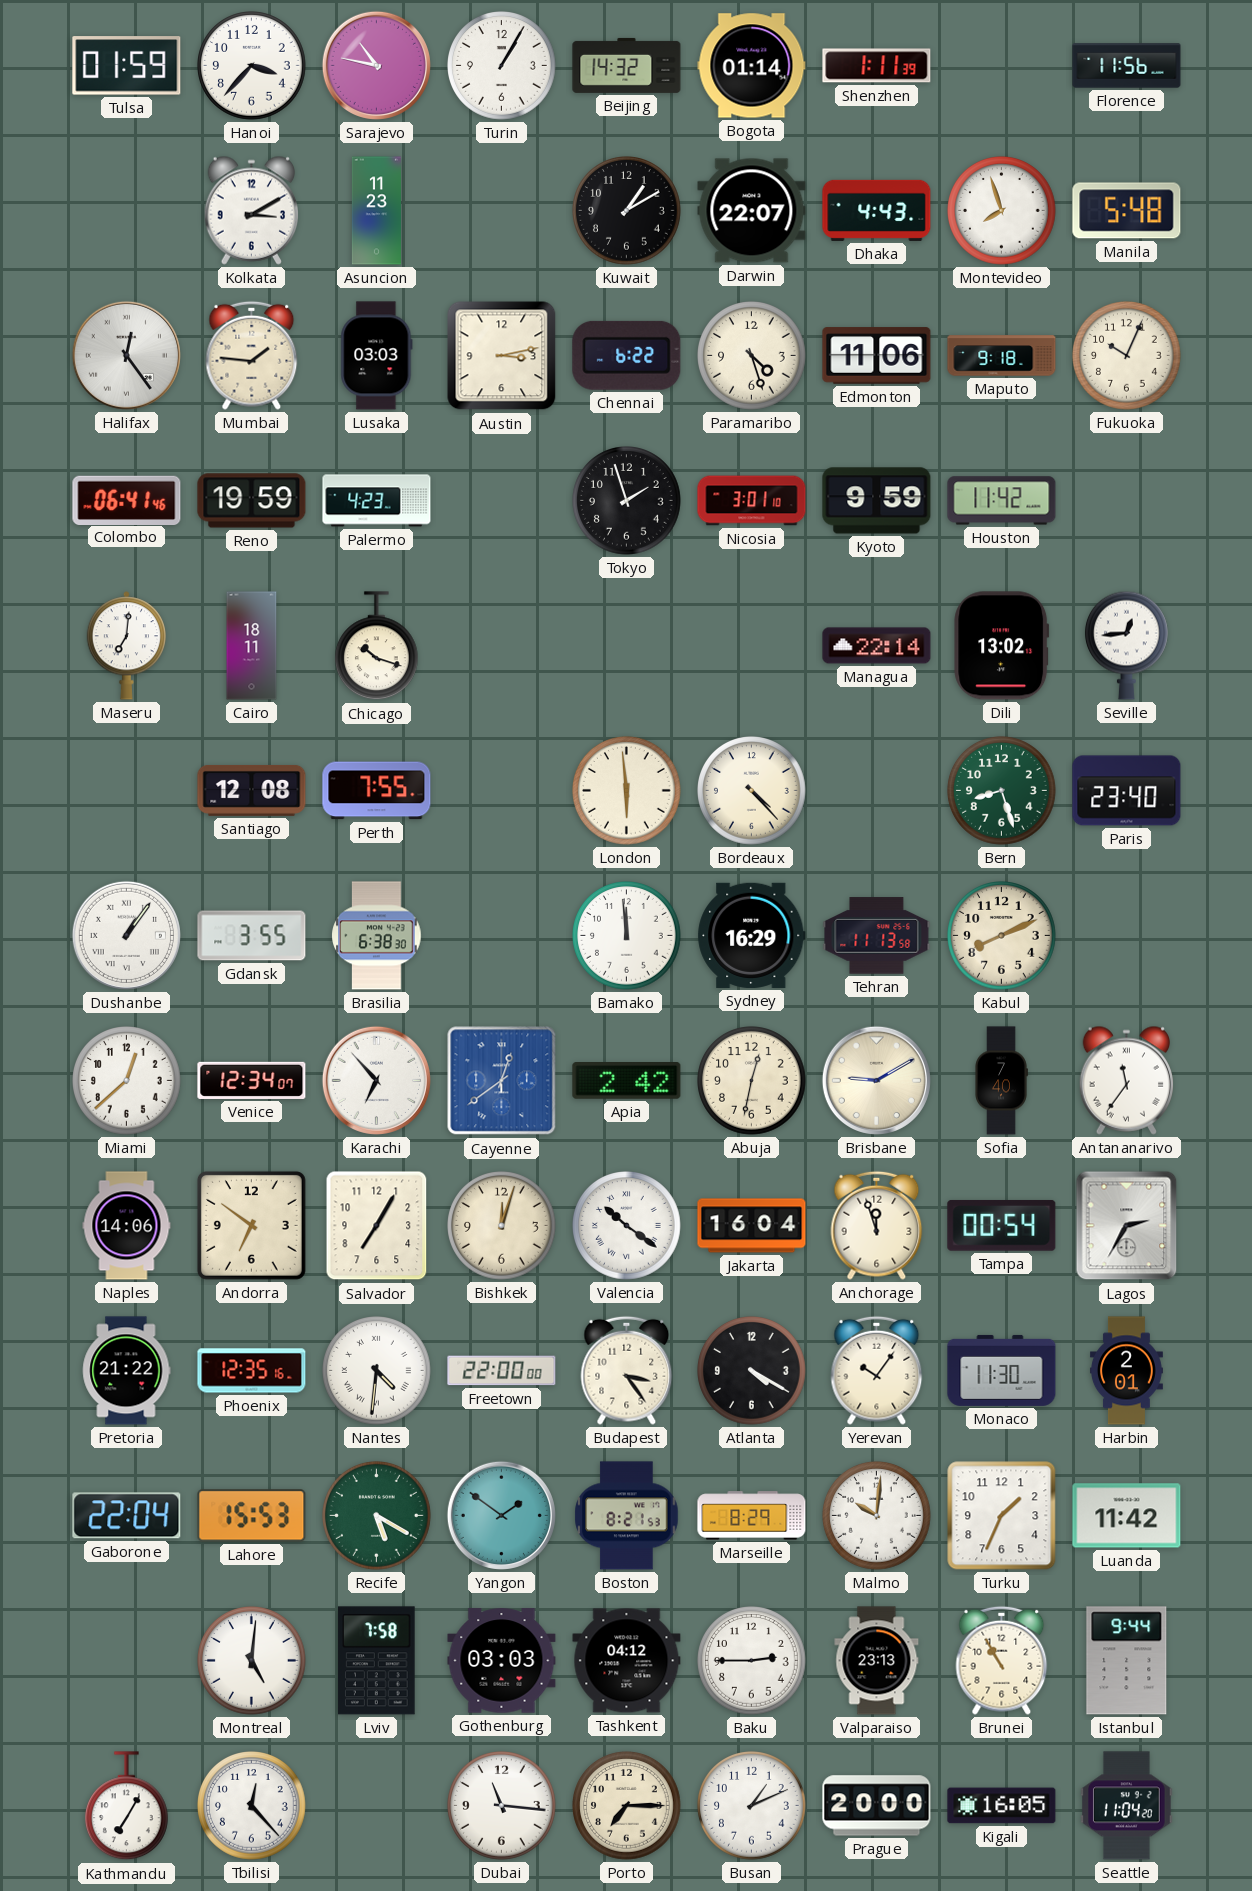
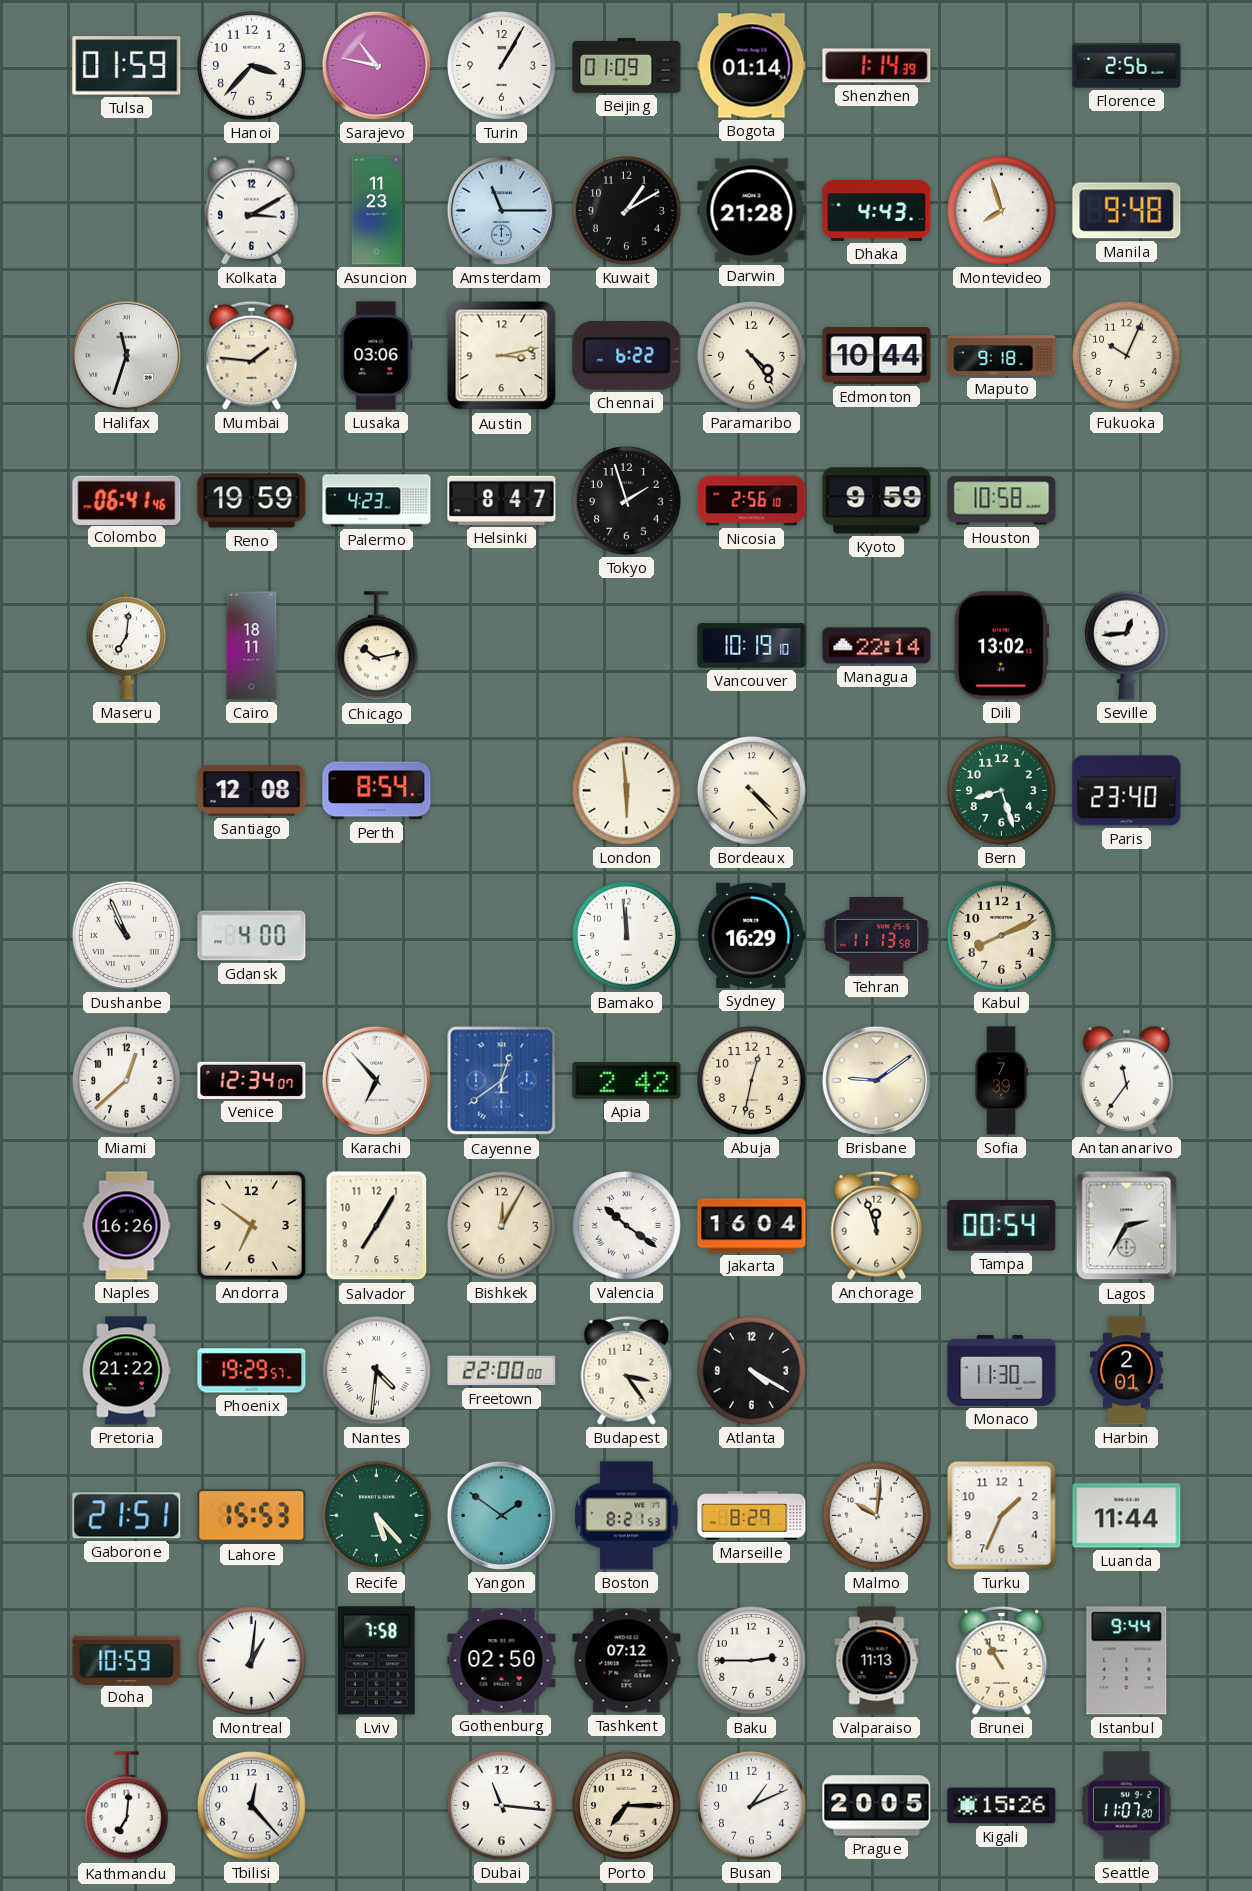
Beijing: 14:32 -> 01:09
Shenzhen: 1:11 -> 1:14
Florence: 11:56 -> 2:56
Amsterdam: none -> 11:15
Darwin: 22:07 -> 21:28
Manila: 5:48 -> 9:48
Halifax: 12:24 -> 11:33
Lusaka: 03:03 -> 03:06
Paramaribo: 4:27 -> 4:24
Edmonton: 11:06 -> 10:44
Helsinki: none -> 8:47
Nicosia: 3:01 -> 2:56
Houston: 11:42 -> 10:58
Chicago: 10:18 -> 10:13
Vancouver: none -> 10:19
Perth: 7:55 -> 8:54
Dushanbe: 1:06 -> 10:56
Gdansk: 3:55 -> 4:00
Brasilia: 6:38 -> none
Brisbane: 9:10 -> 9:09
Sofia: 7:40 -> 7:39
Naples: 14:06 -> 16:26
Bishkek: 12:03 -> 12:05
Phoenix: 12:35 -> 19:29
Yerevan: 10:06 -> none
Gaborone: 22:04 -> 21:51
Recife: 5:20 -> 5:23
Luanda: 11:42 -> 11:44
Doha: none -> 10:59
Montreal: 5:01 -> 1:01
Gothenburg: 03:03 -> 02:50
Tashkent: 04:12 -> 07:12
Valparaiso: 23:13 -> 11:13
Kathmandu: 7:05 -> 7:01
Prague: 20:00 -> 20:05
Kigali: 16:05 -> 15:26
Seattle: 11:04 -> 11:07
